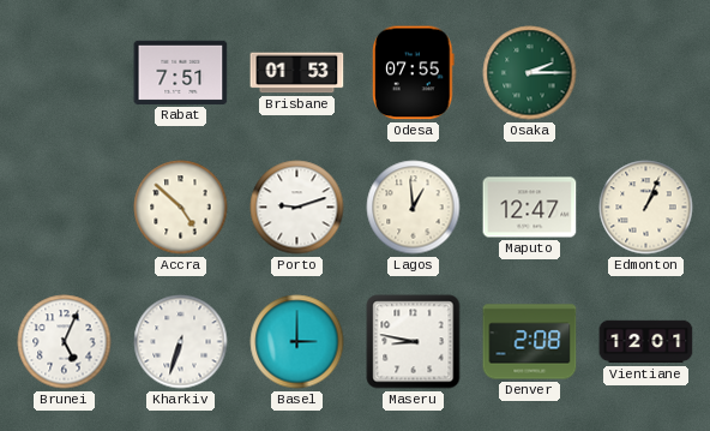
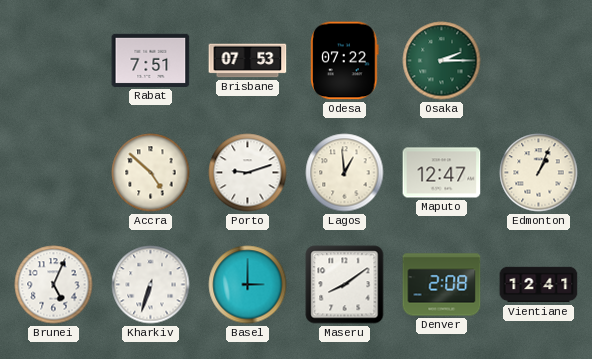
Brisbane: 01:53 -> 07:53
Odesa: 07:55 -> 07:22
Maseru: 8:47 -> 8:09
Vientiane: 12:01 -> 12:41
